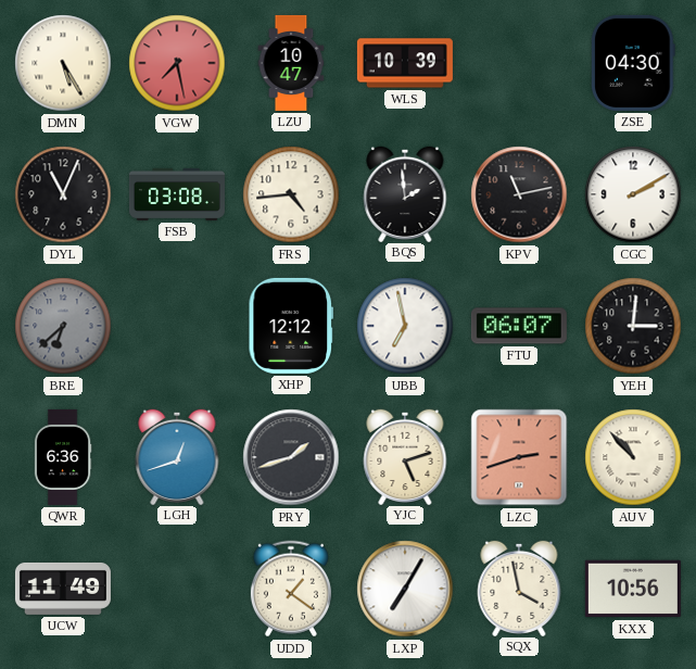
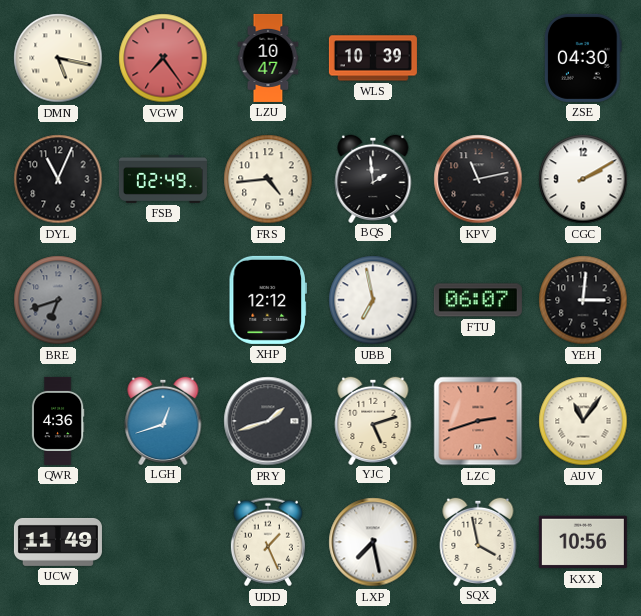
DMN: 5:25 -> 5:17
VGW: 7:28 -> 7:24
FSB: 03:08 -> 02:49
BRE: 6:38 -> 6:42
QWR: 6:36 -> 4:36
AUV: 10:53 -> 11:06
UDD: 1:21 -> 1:26
LXP: 7:05 -> 7:28
